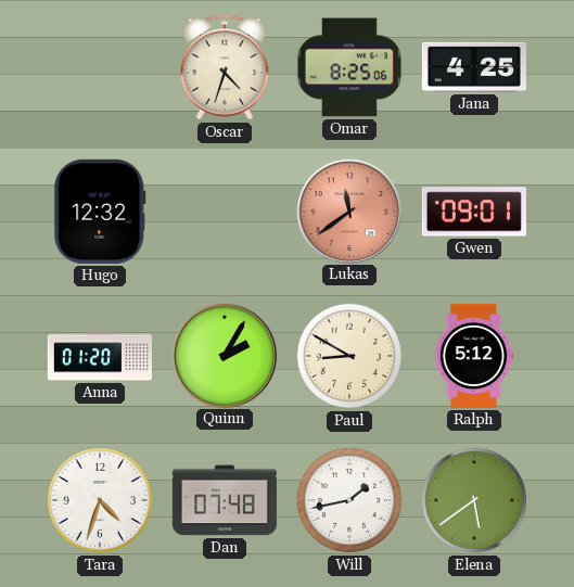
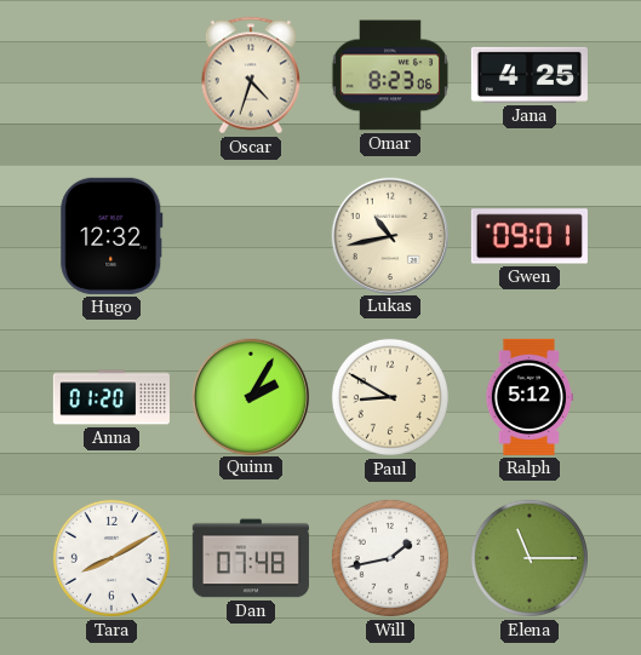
Omar: 8:25 -> 8:23
Lukas: 11:39 -> 10:43
Lukas dial: salmon -> cream
Tara: 4:33 -> 8:10
Elena: 5:39 -> 11:15
